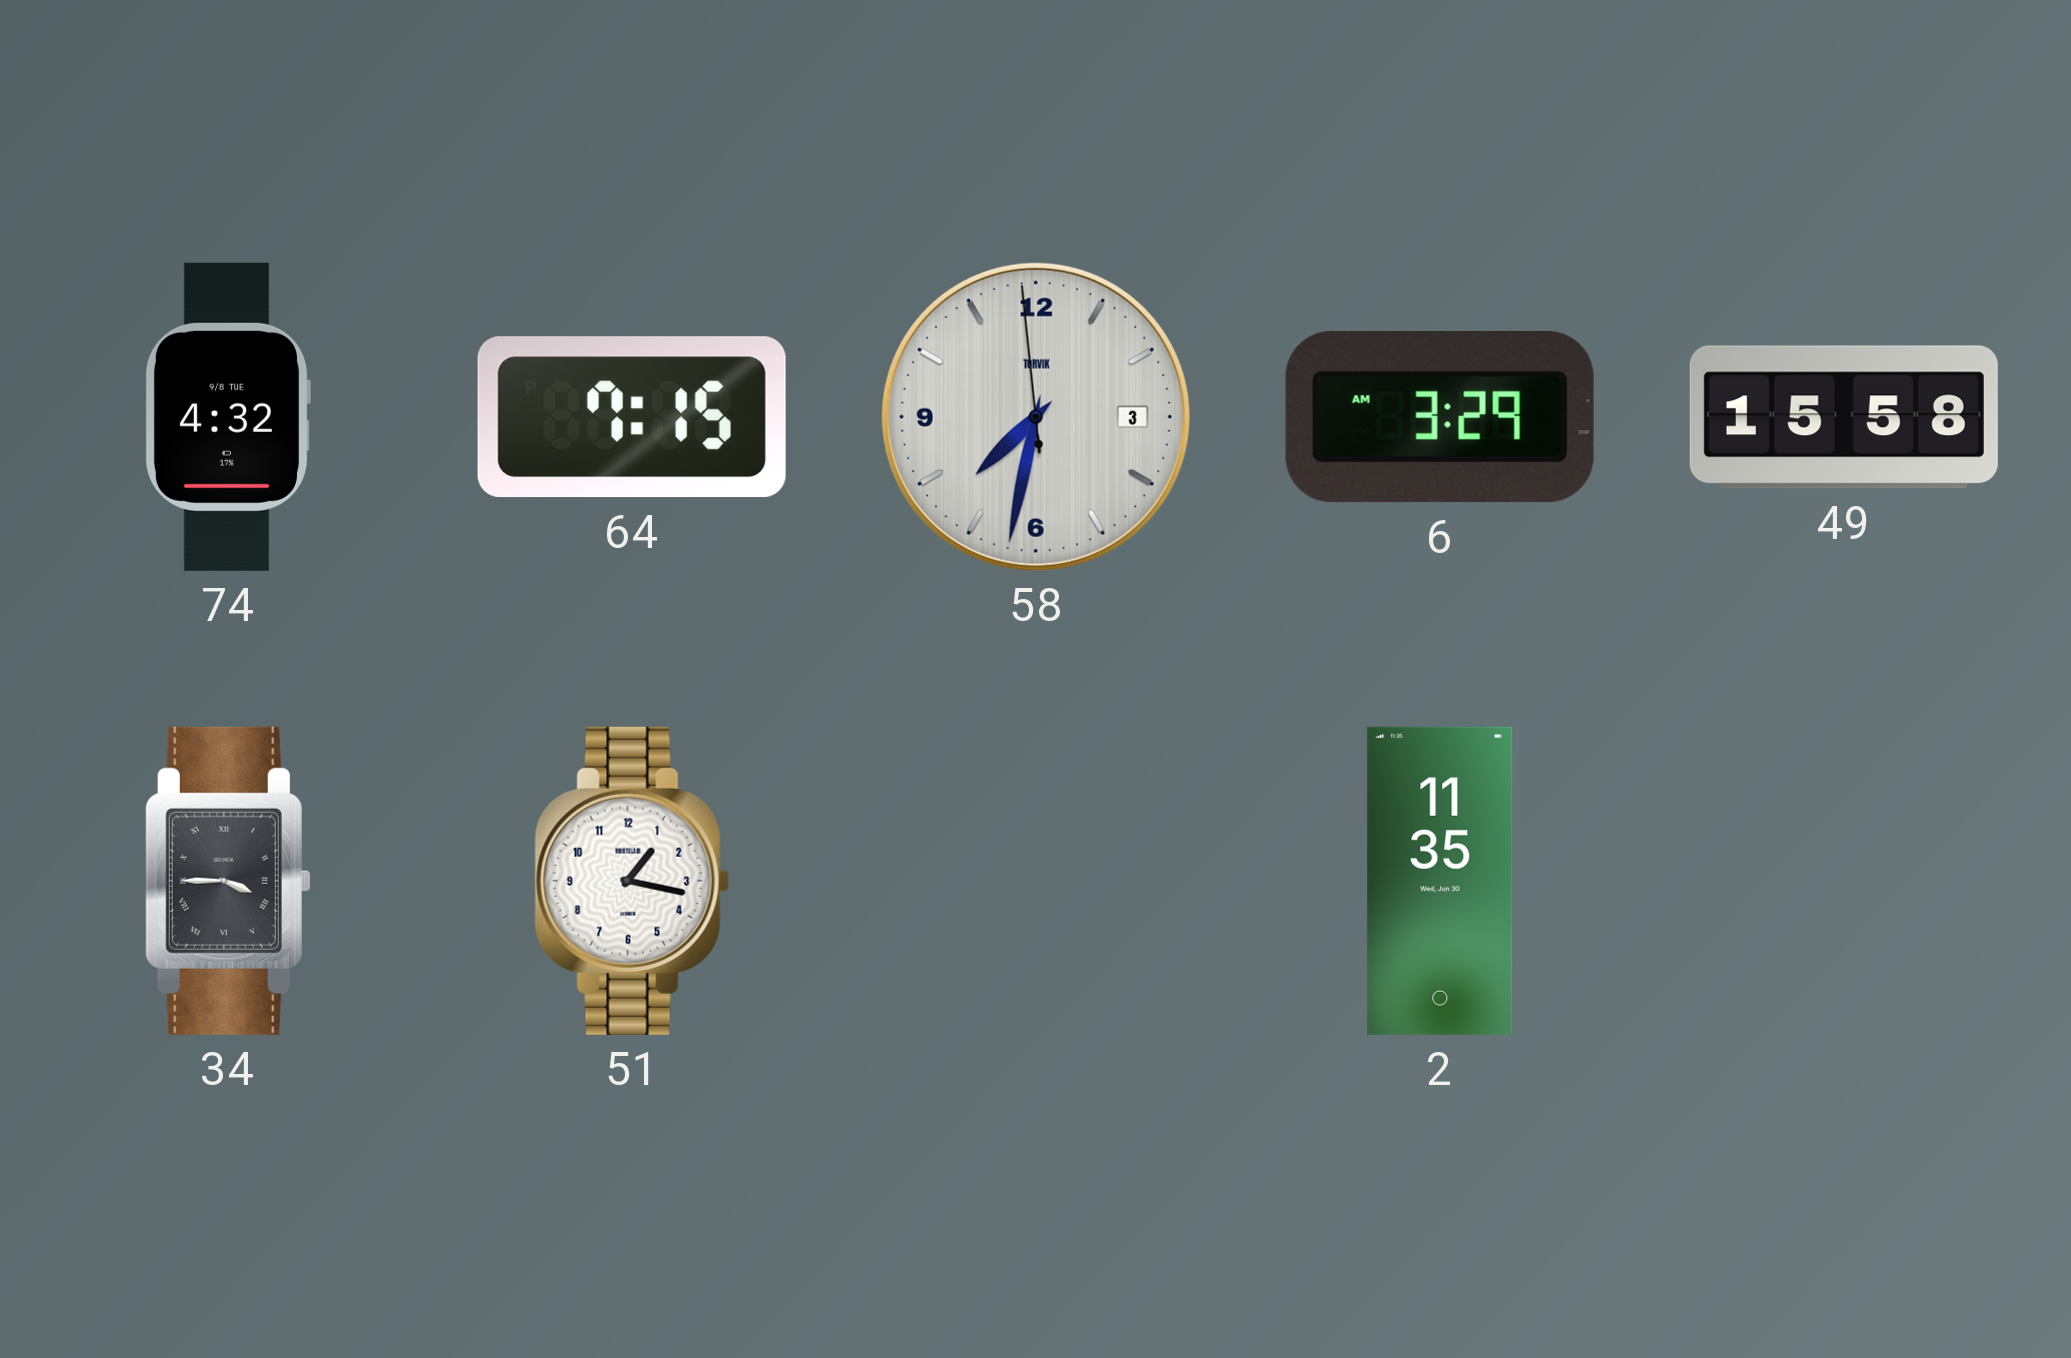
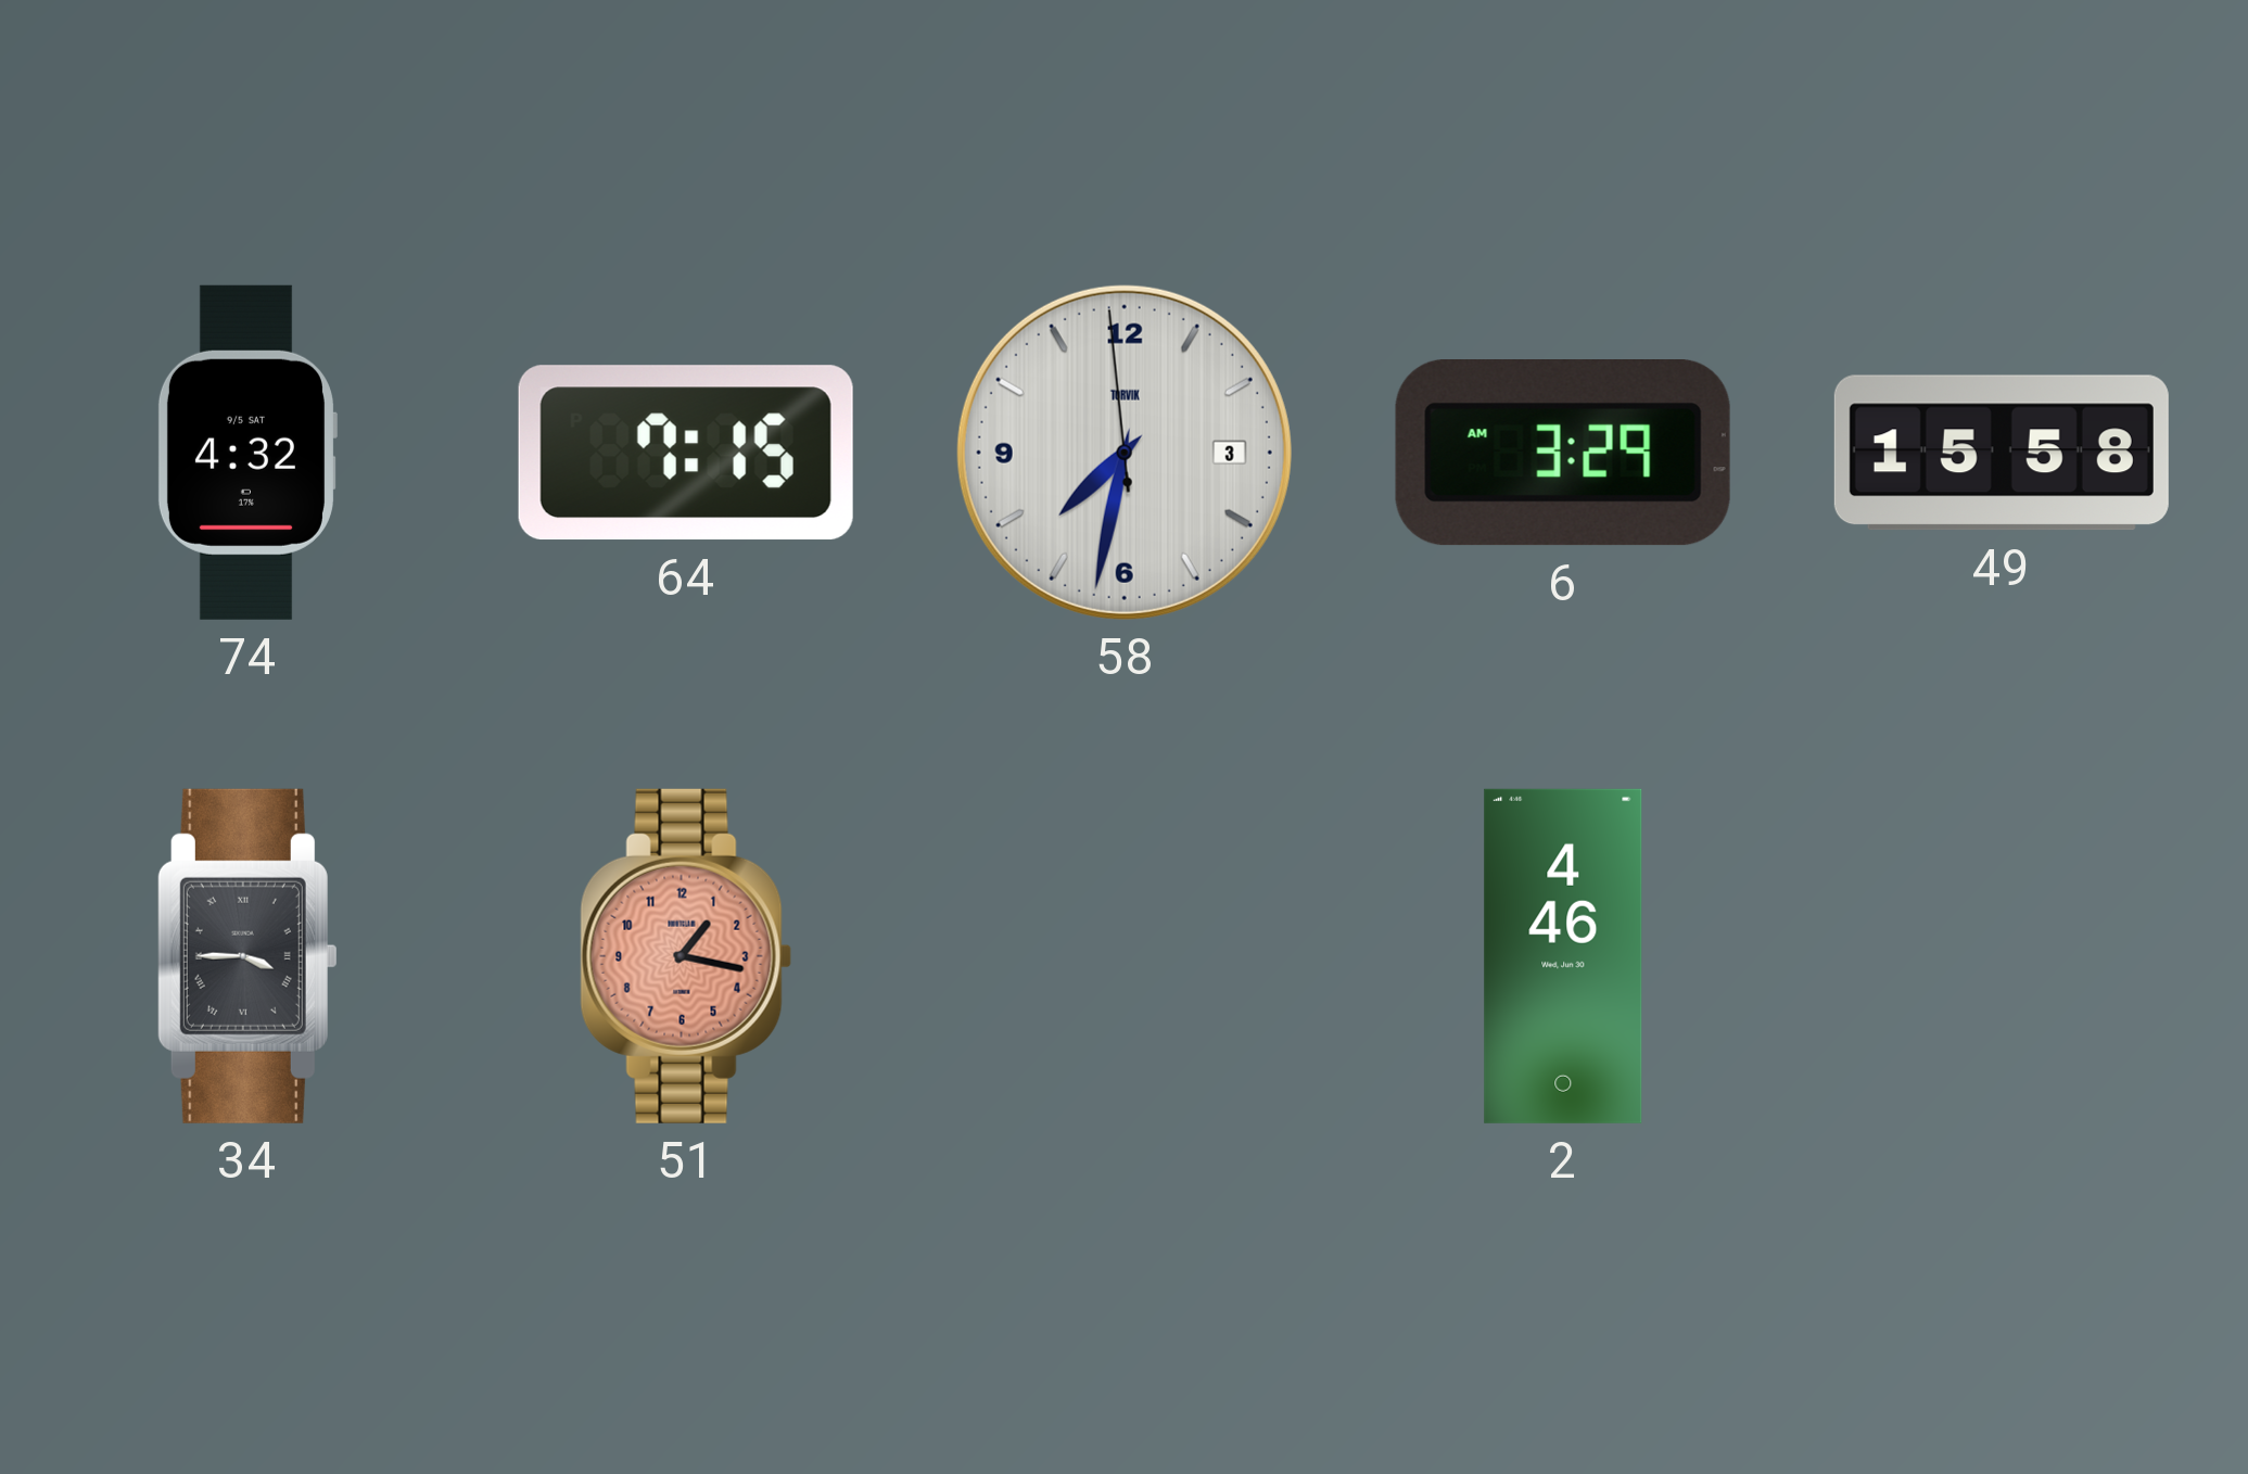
74 date: 9/8 TUE -> 9/5 SAT
51 dial: white -> salmon
2: 11:35 -> 4:46
